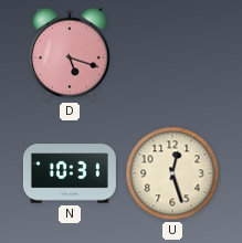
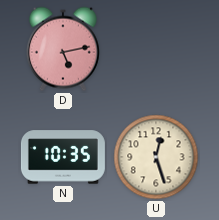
D: 5:18 -> 5:13
N: 10:31 -> 10:35
